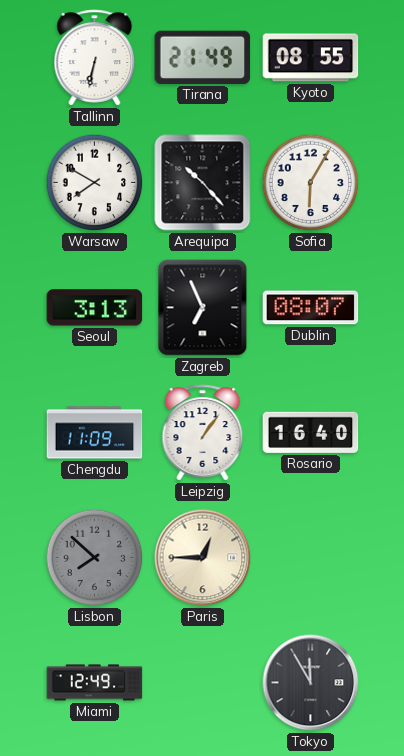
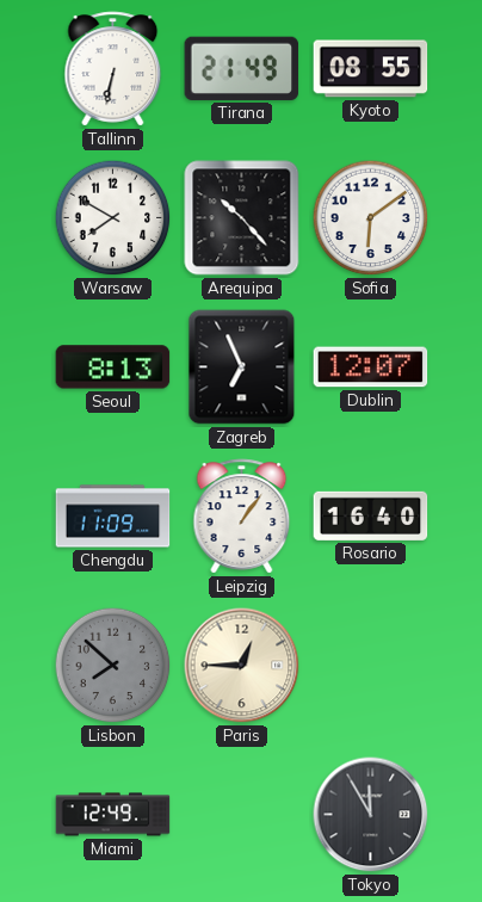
Sofia: 6:05 -> 6:09
Seoul: 3:13 -> 8:13
Dublin: 08:07 -> 12:07
